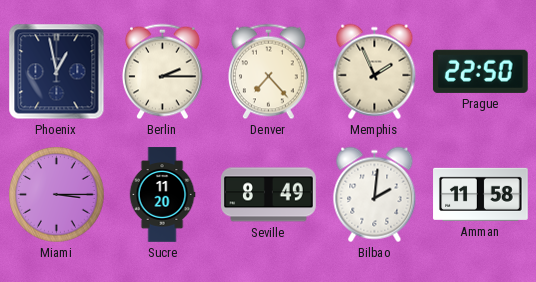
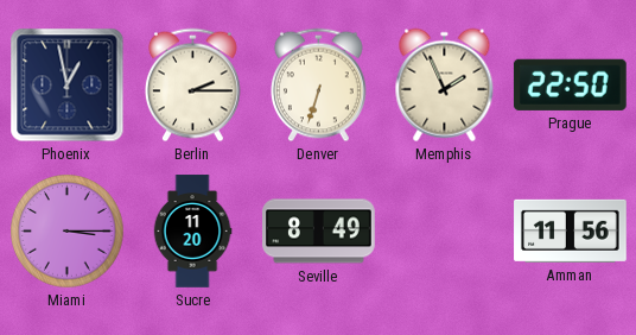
Denver: 7:23 -> 6:33
Bilbao: 2:01 -> none
Amman: 11:58 -> 11:56
